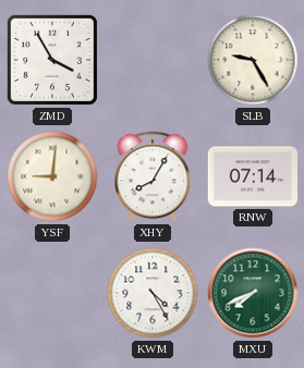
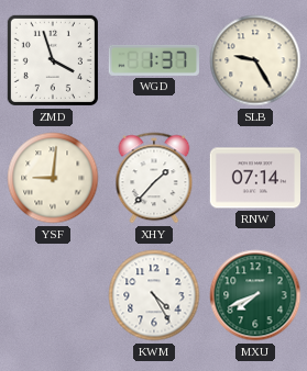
ZMD: 3:55 -> 3:57
WGD: none -> 1:37
XHY: 8:05 -> 1:37
